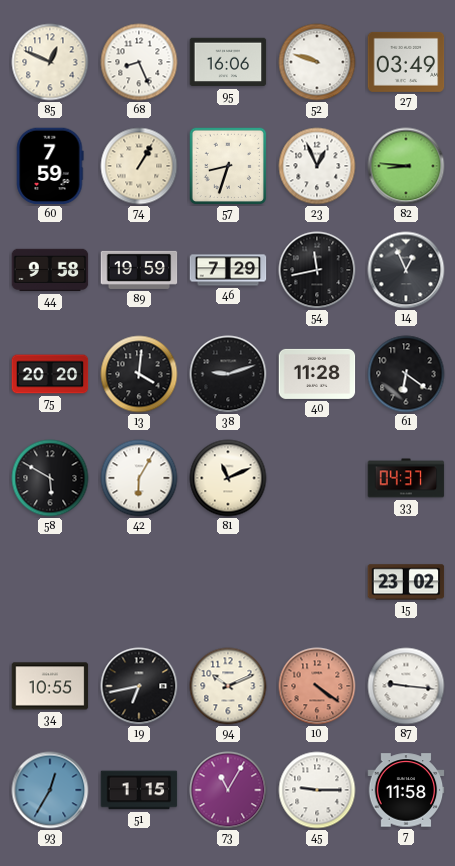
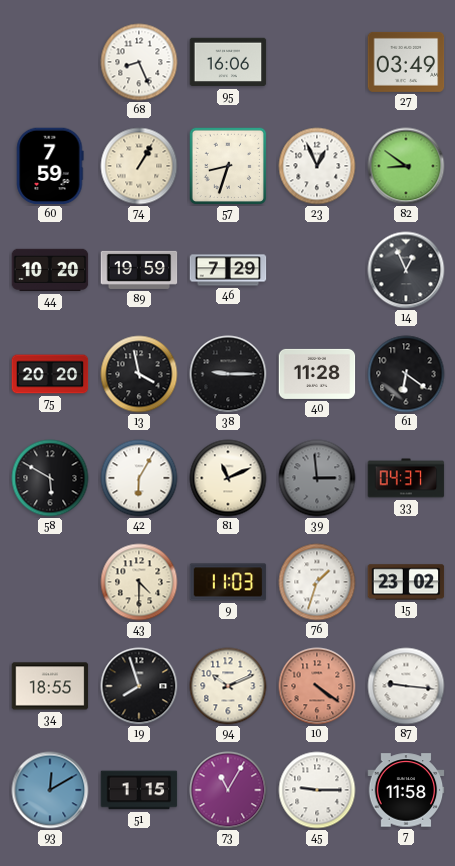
85: 12:49 -> none
52: 9:48 -> none
82: 8:46 -> 8:51
44: 9:58 -> 10:20
54: 11:43 -> none
13: 4:01 -> 3:58
38: 9:12 -> 9:15
39: none -> 2:59
43: none -> 4:30
9: none -> 11:03
76: none -> 1:33
34: 10:55 -> 18:55
19: 6:43 -> 7:57
93: 12:35 -> 12:10
